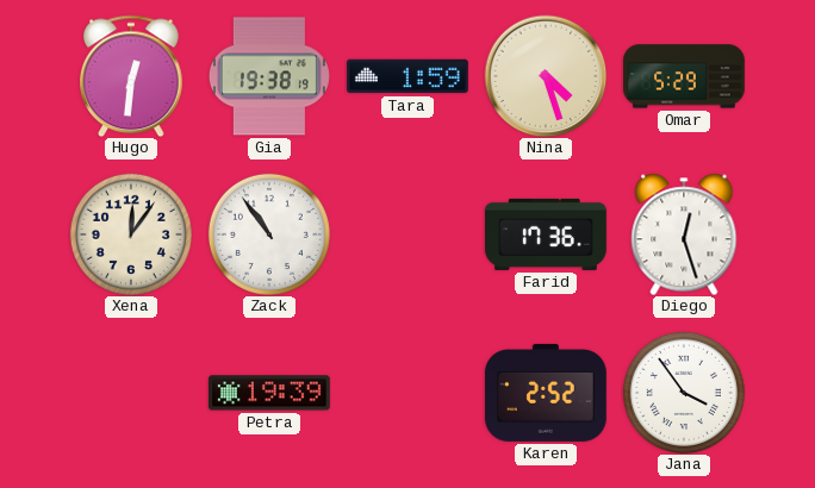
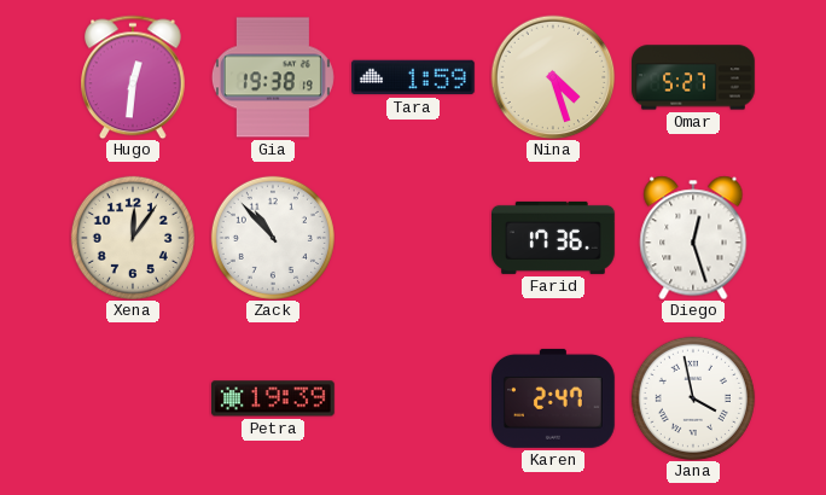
Omar: 5:29 -> 5:27
Zack: 10:54 -> 10:53
Karen: 2:52 -> 2:47
Jana: 3:54 -> 3:58
